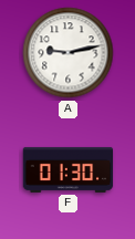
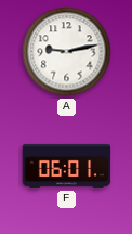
F: 01:30 -> 06:01
